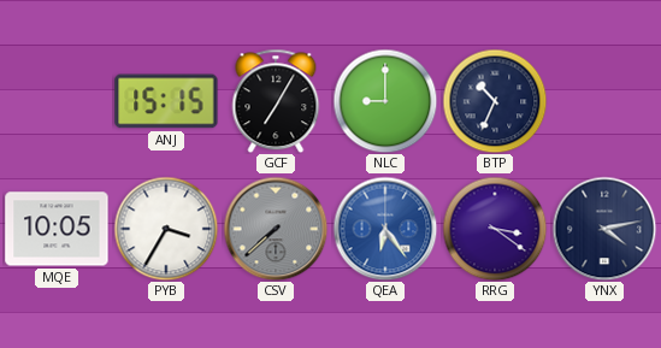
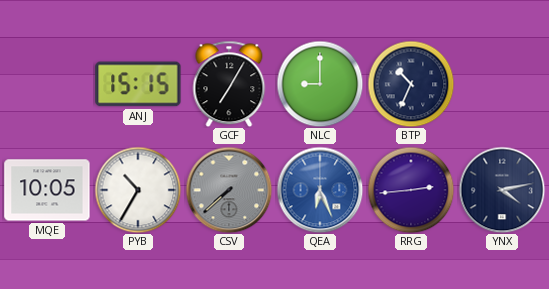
PYB: 3:35 -> 10:35
QEA: 6:24 -> 6:26
RRG: 3:21 -> 2:44
